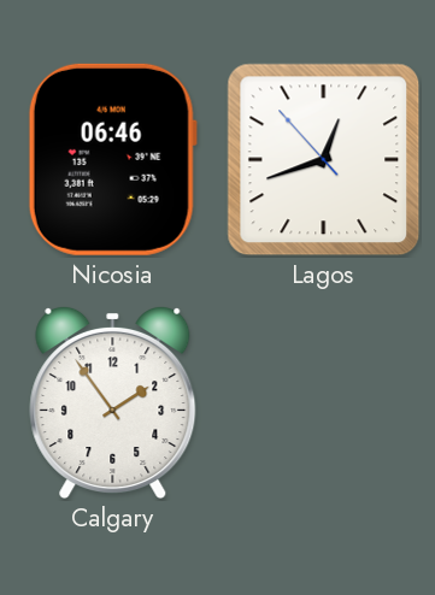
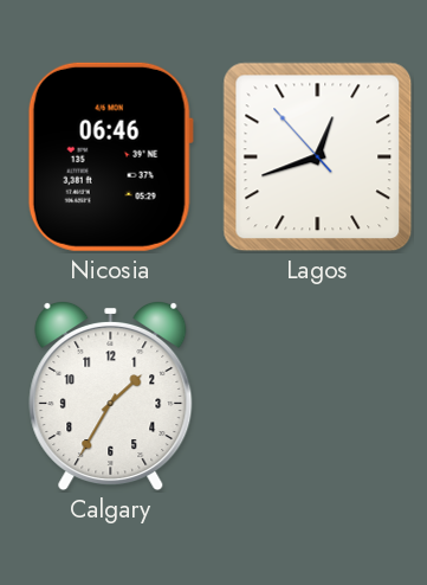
Calgary: 1:54 -> 1:35
